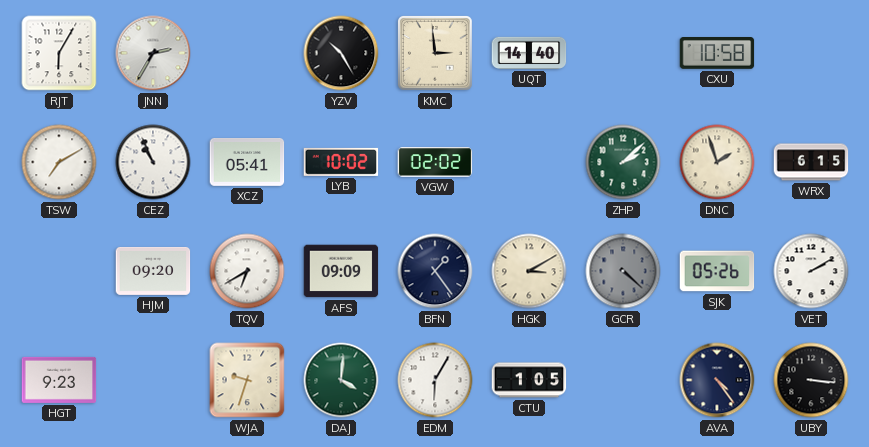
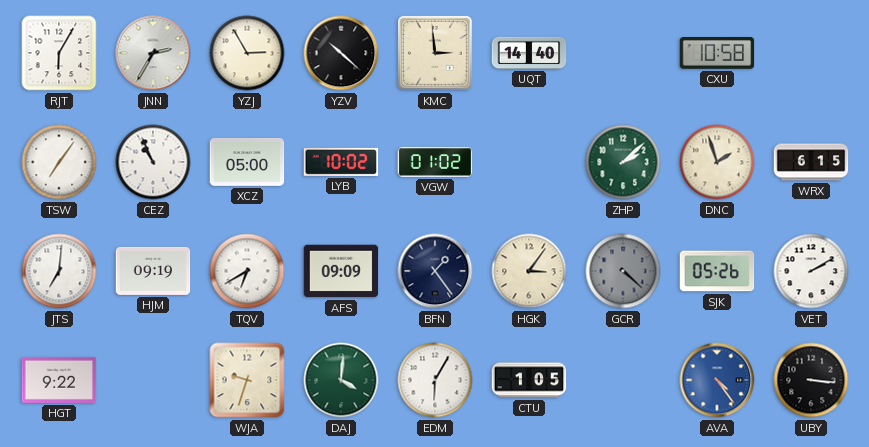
YZJ: none -> 2:55
YZV: 10:25 -> 10:22
TSW: 7:10 -> 7:06
XCZ: 05:41 -> 05:00
VGW: 02:02 -> 01:02
JTS: none -> 7:01
HJM: 09:20 -> 09:19
HGK: 3:10 -> 3:06
HGT: 9:23 -> 9:22
AVA dial: navy -> blue
